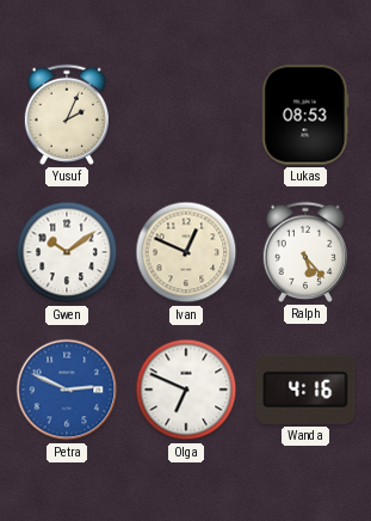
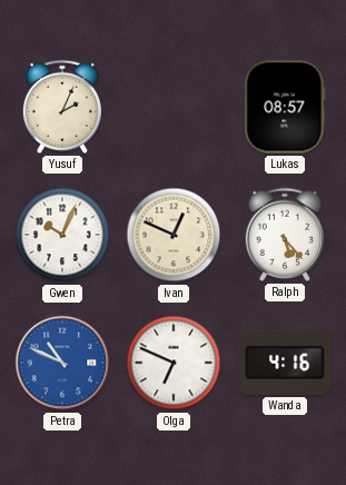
Lukas: 08:53 -> 08:57
Gwen: 10:09 -> 10:04
Petra: 2:49 -> 10:49
